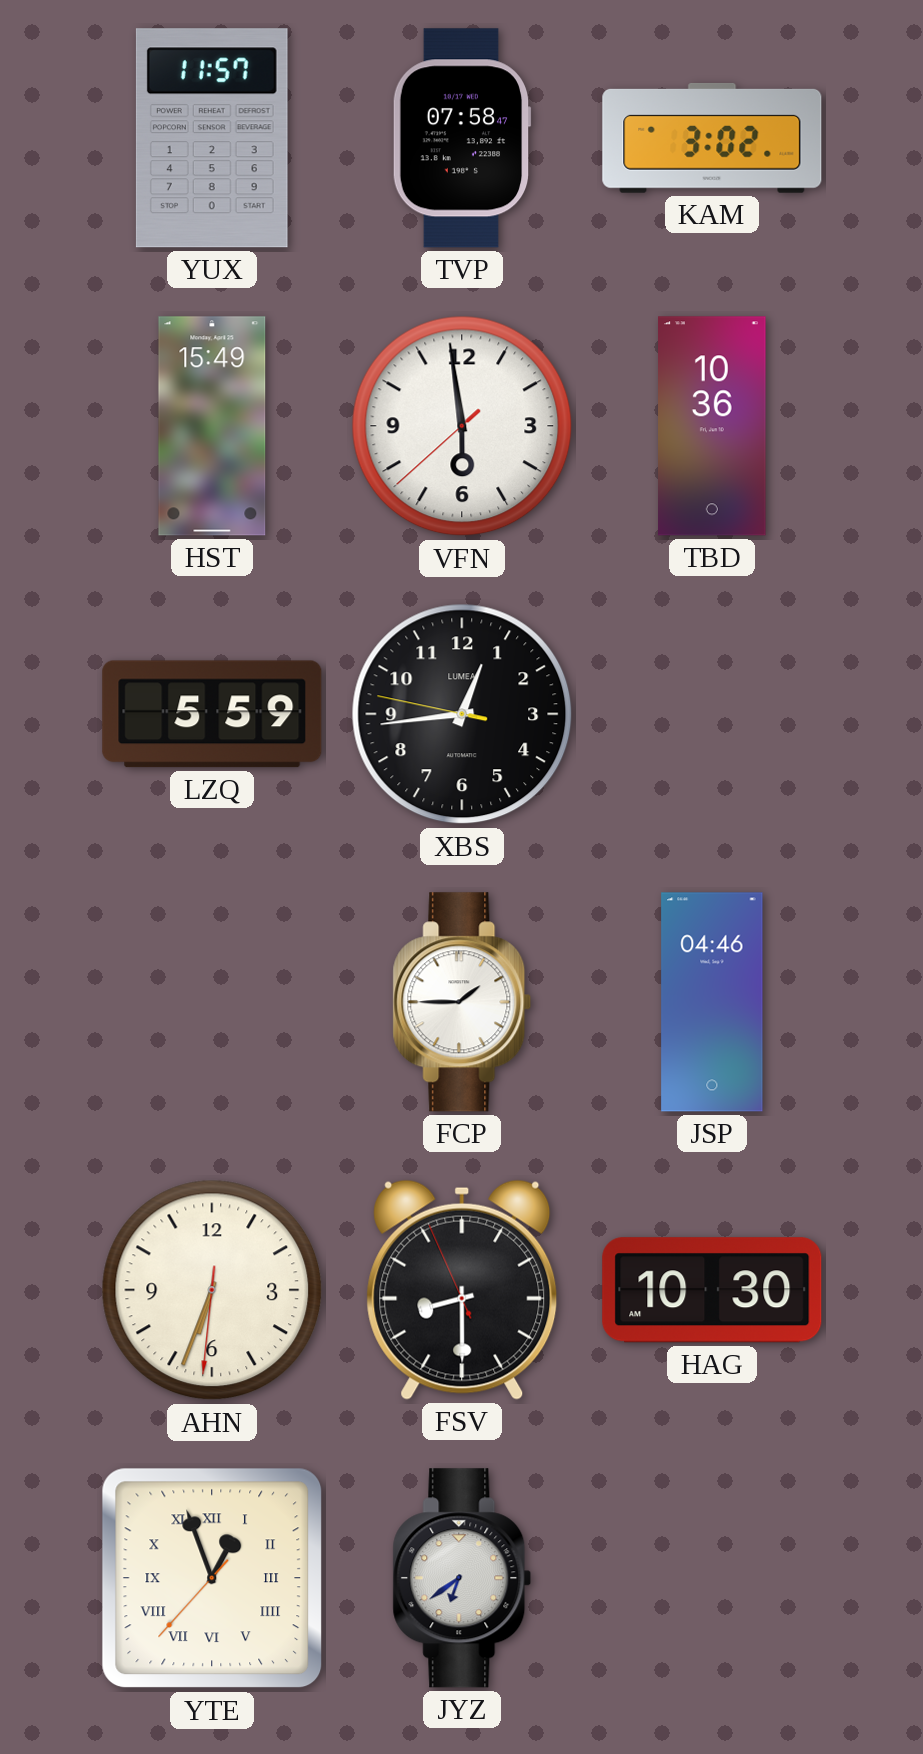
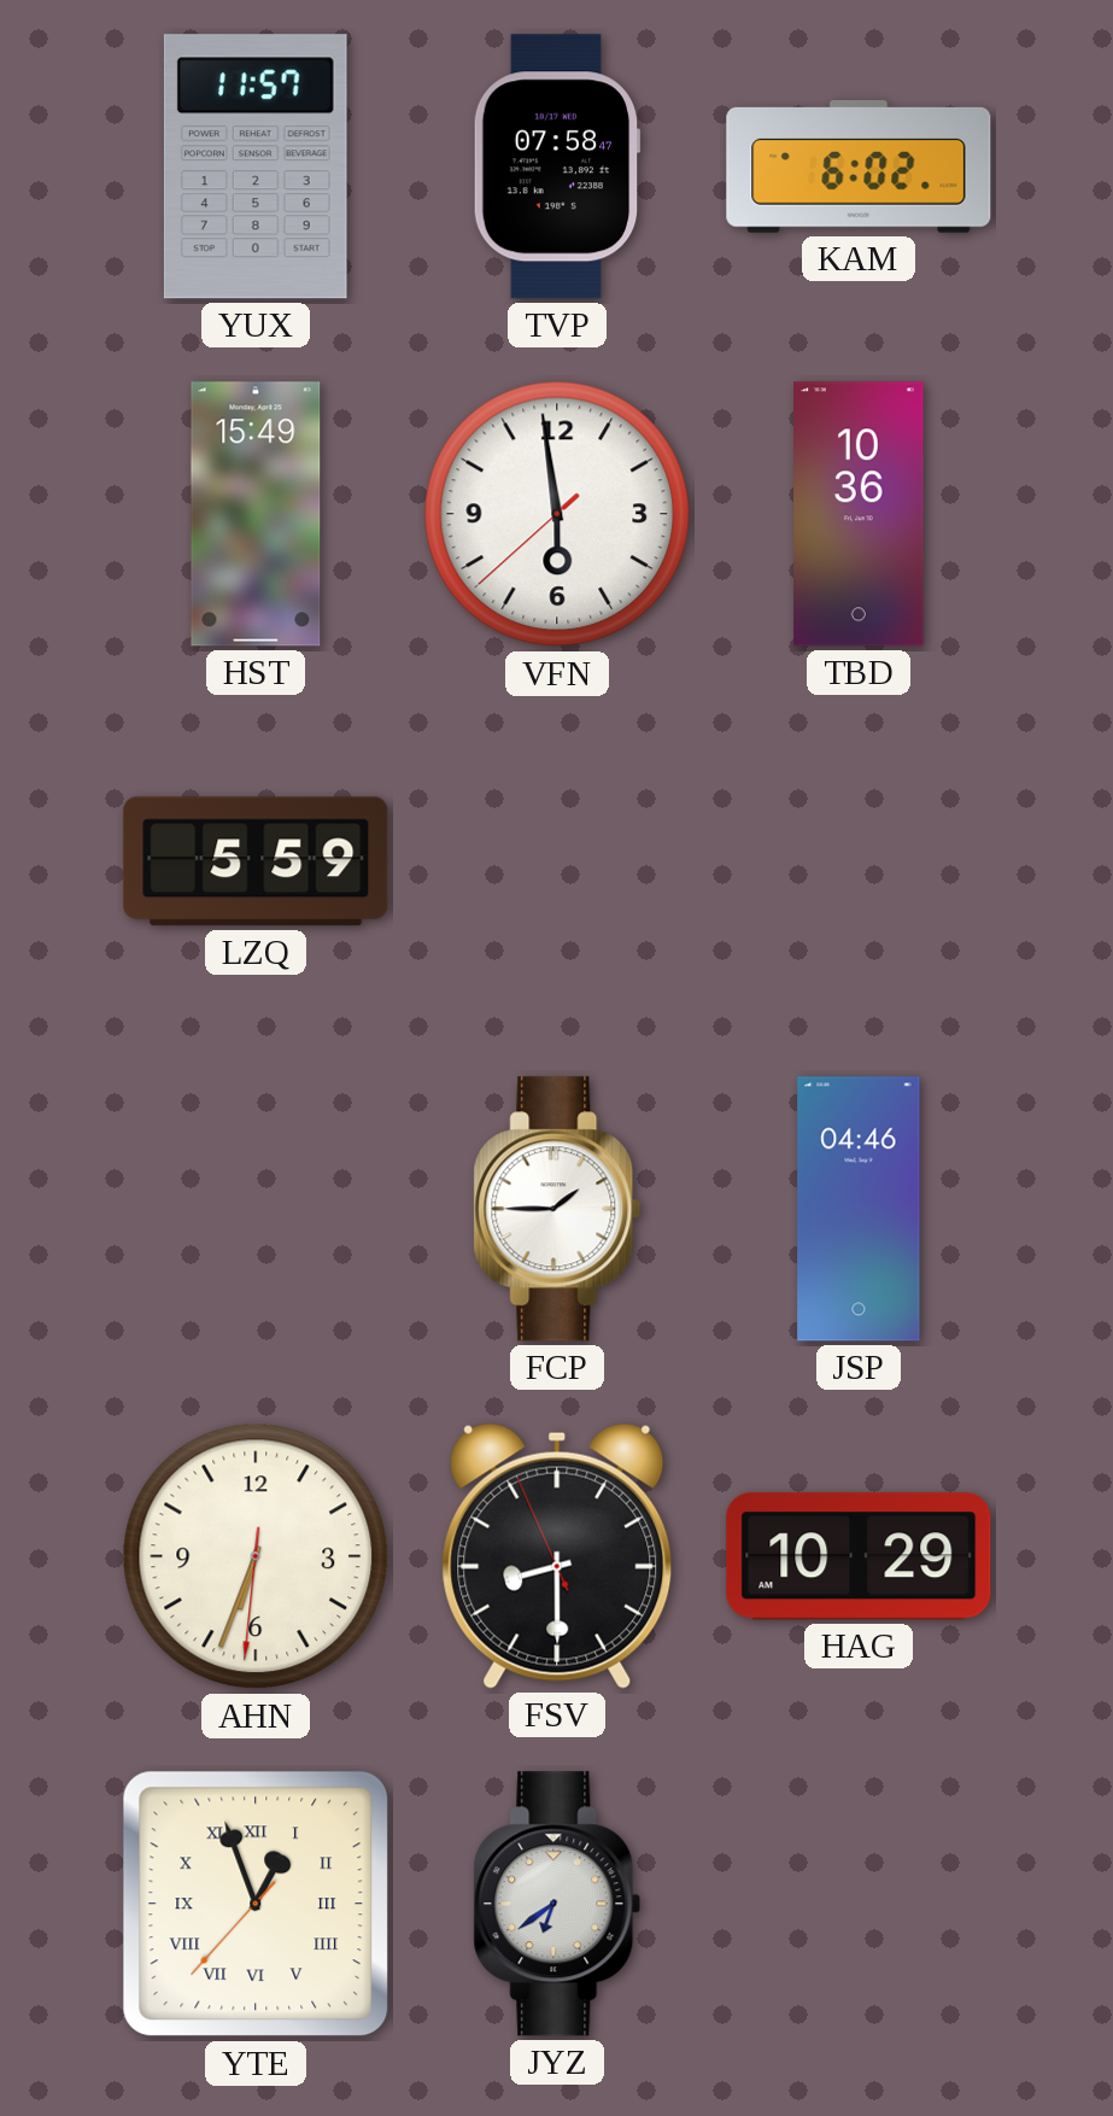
KAM: 3:02 -> 6:02
XBS: 12:43 -> none
HAG: 10:30 -> 10:29
